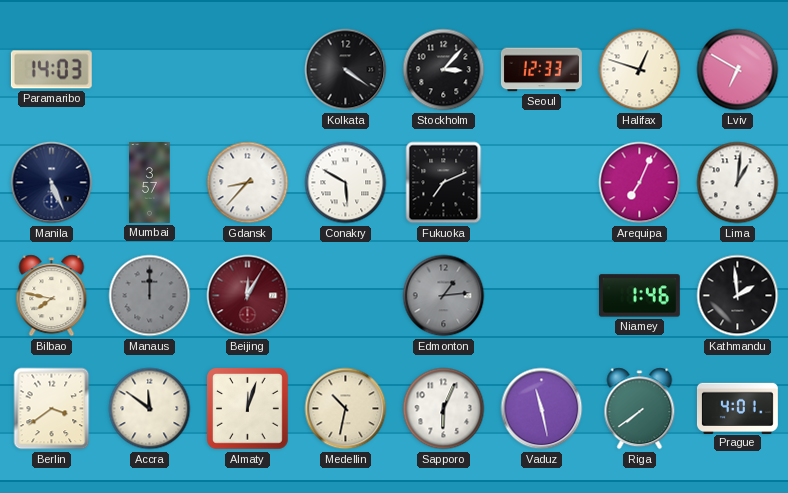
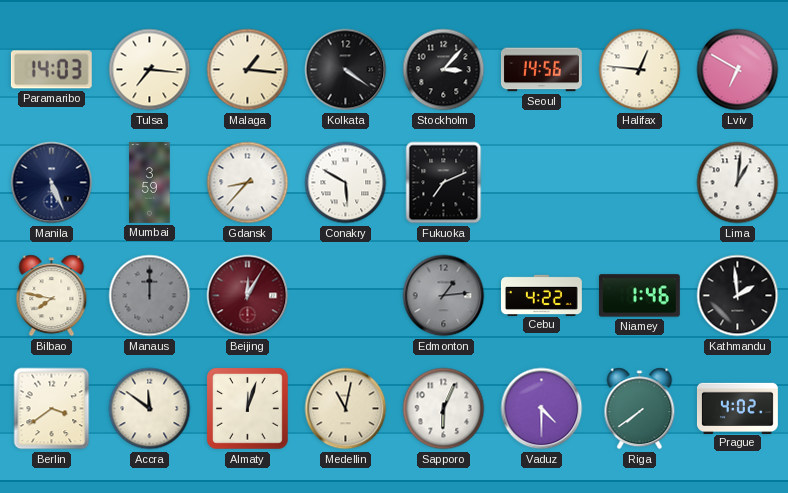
Tulsa: none -> 7:16
Malaga: none -> 1:16
Seoul: 12:33 -> 14:56
Halifax: 12:48 -> 12:46
Mumbai: 3:57 -> 3:59
Arequipa: 7:04 -> none
Cebu: none -> 4:22
Medellin: 10:32 -> 11:02
Vaduz: 11:28 -> 4:30
Prague: 4:01 -> 4:02
